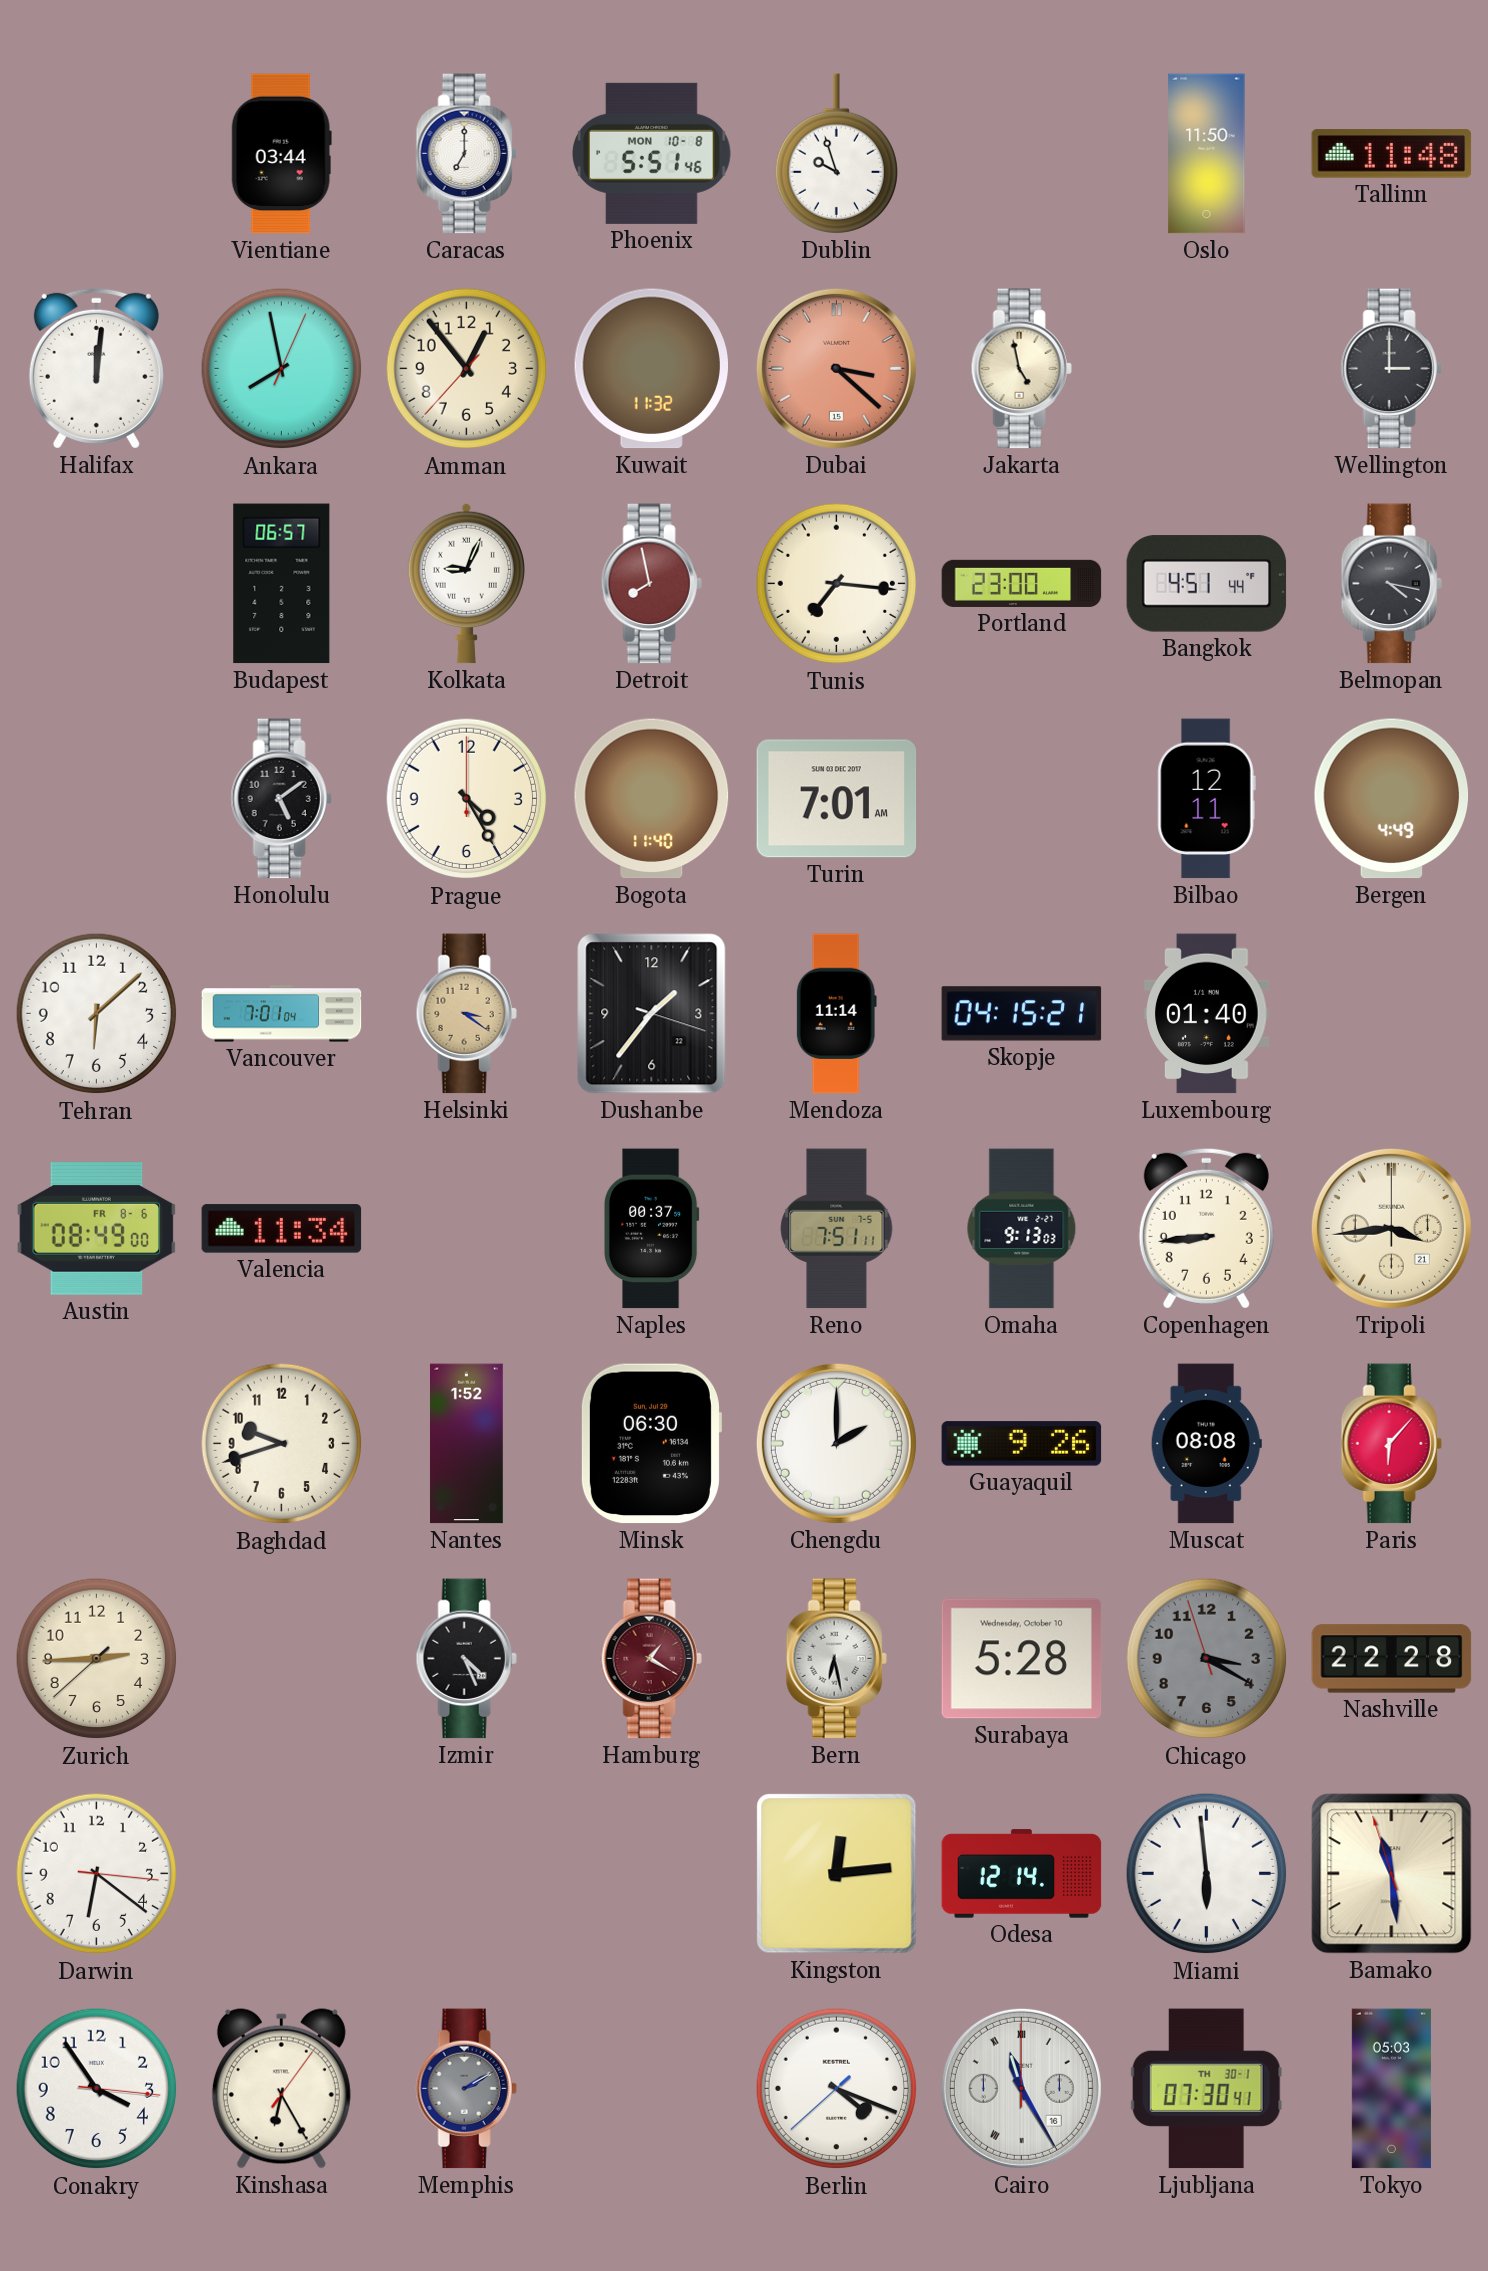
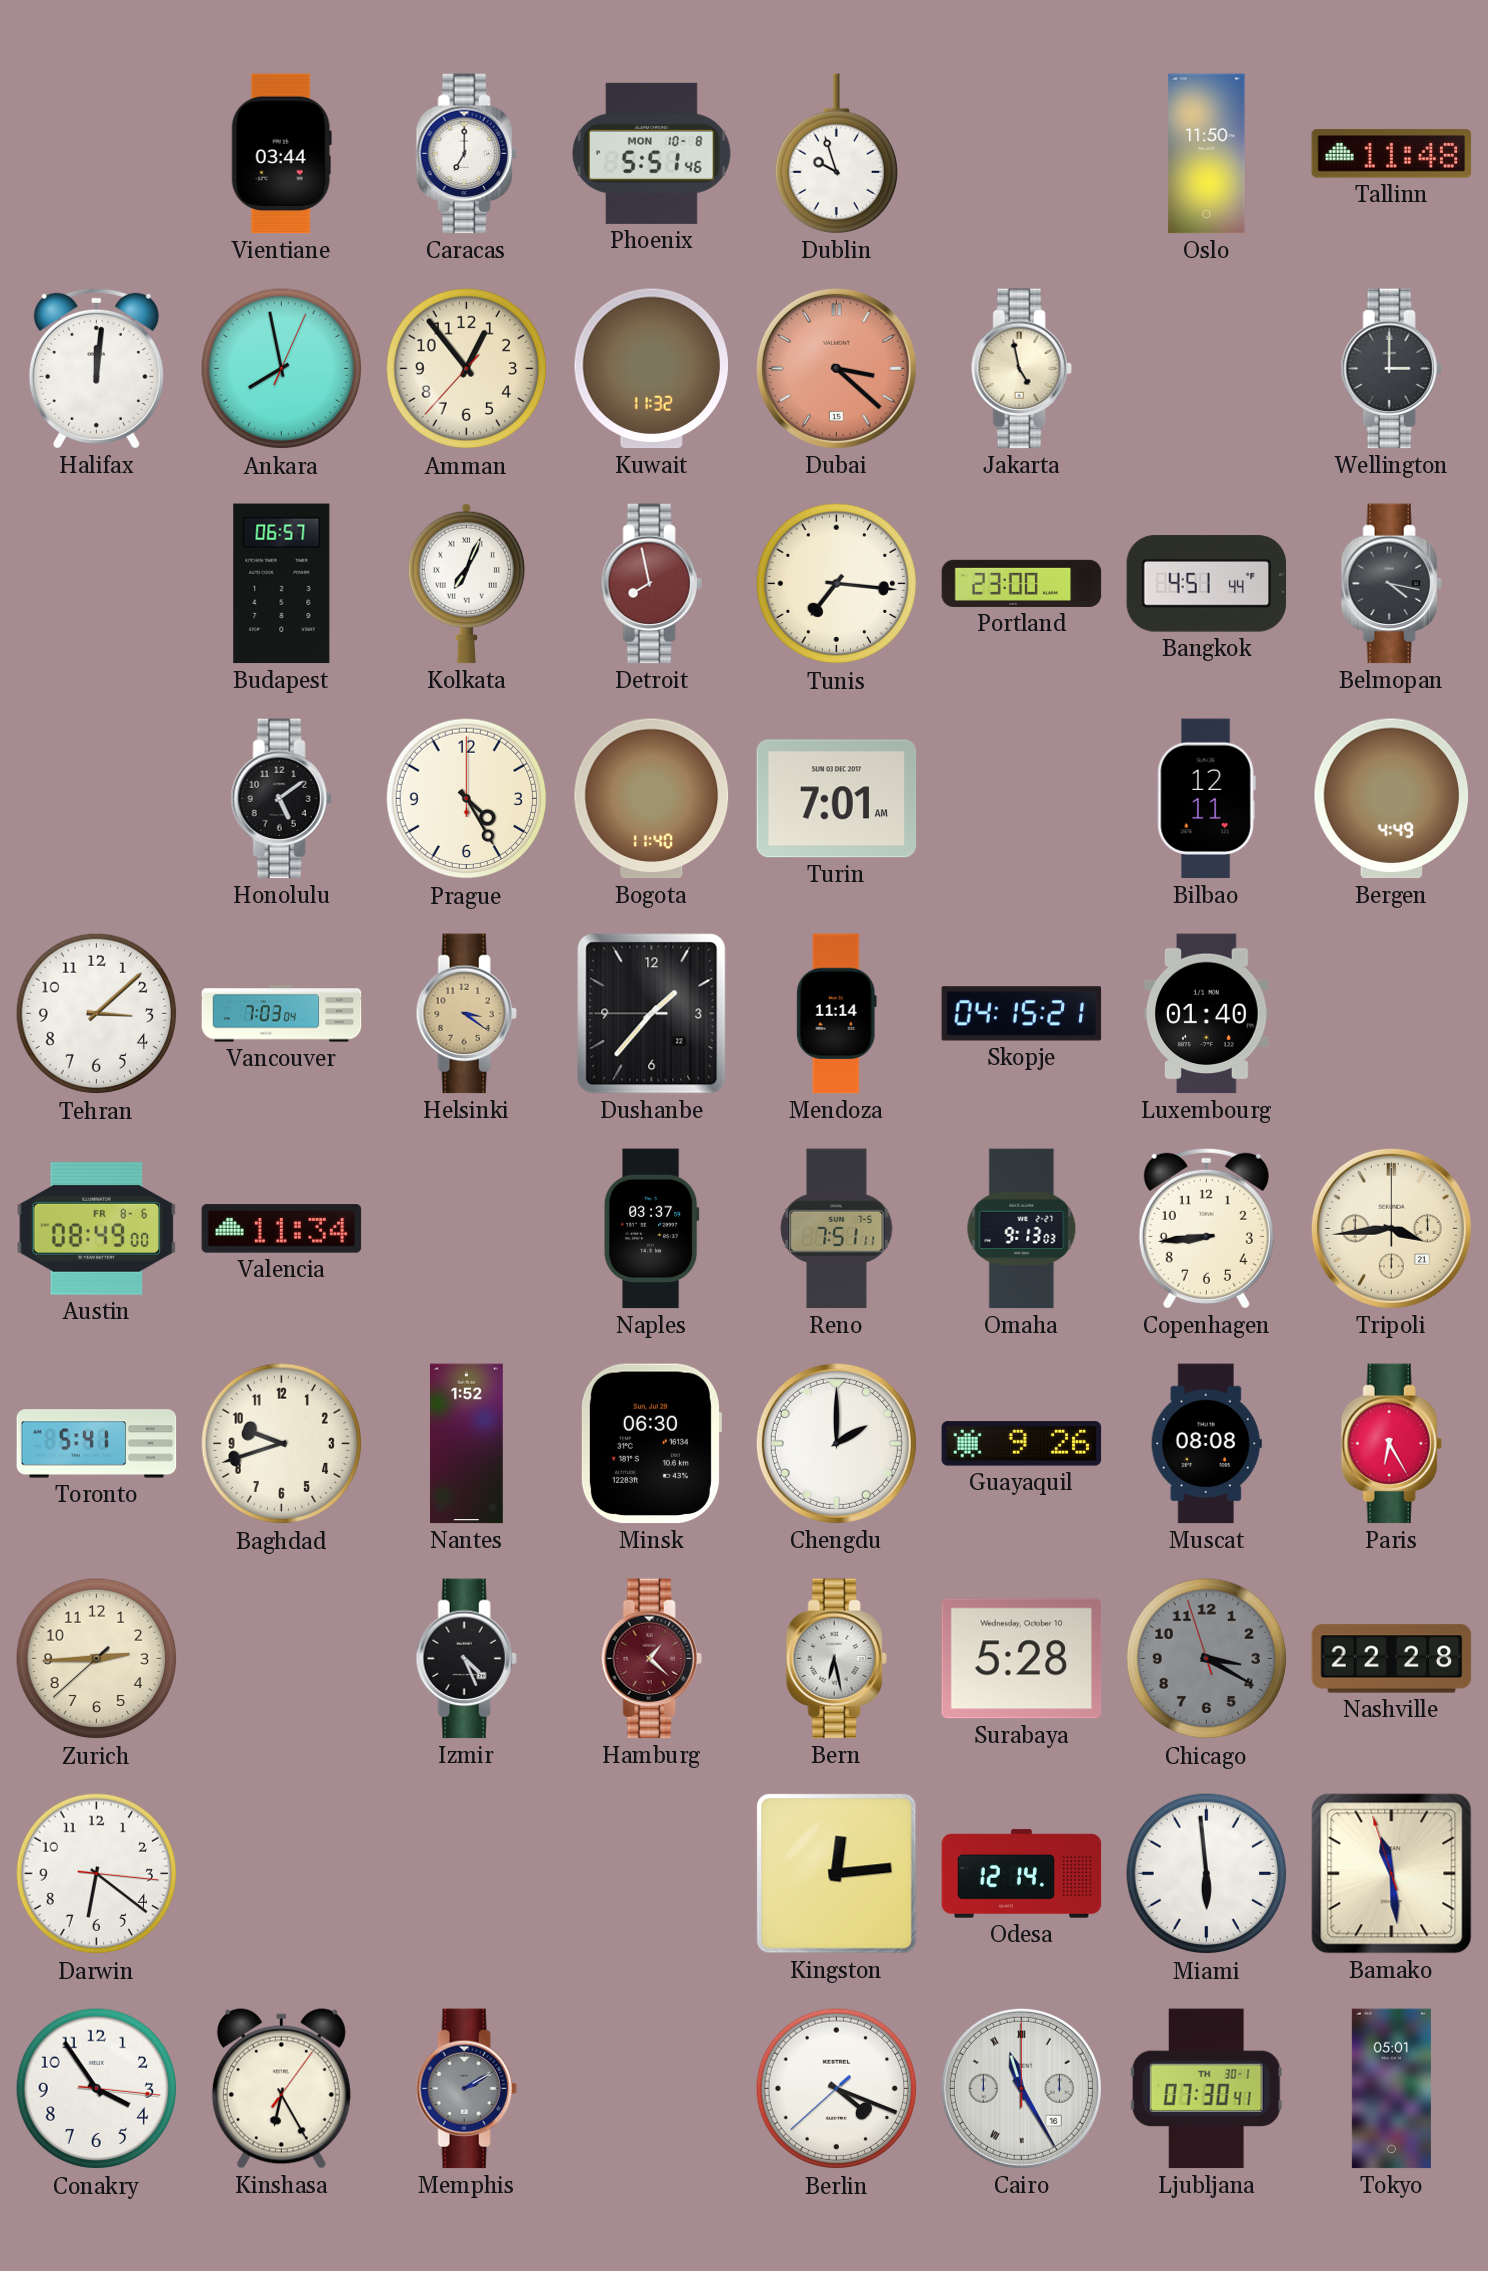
Kolkata: 9:04 -> 7:04
Tehran: 6:08 -> 3:08
Vancouver: 7:01 -> 7:03
Dushanbe: 1:36:18 -> 1:36:45
Naples: 00:37 -> 03:37
Toronto: none -> 5:41
Paris: 6:07 -> 6:25
Hamburg: 1:20 -> 1:22
Tokyo: 05:03 -> 05:01
